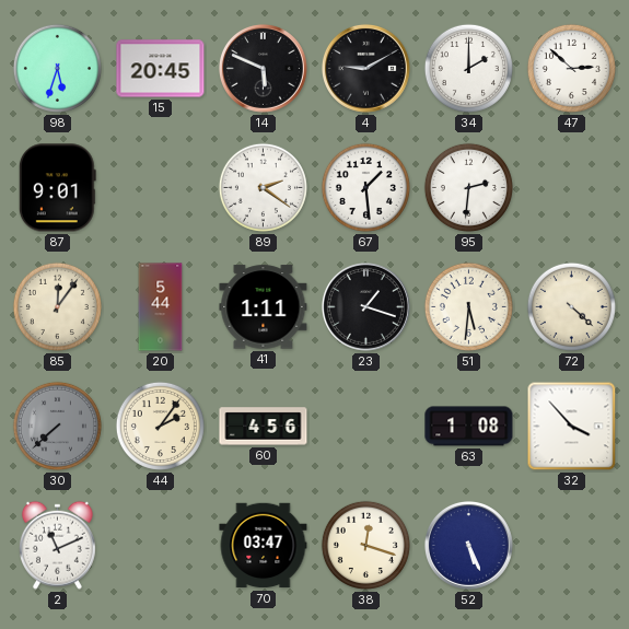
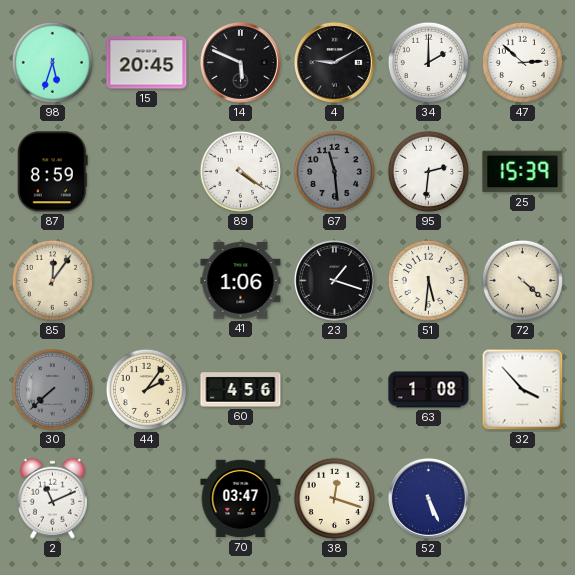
87: 9:01 -> 8:59
89: 2:21 -> 4:21
67: 1:29 -> 11:29
67 dial: white -> grey
25: none -> 15:39
20: 5:44 -> none
41: 1:11 -> 1:06
